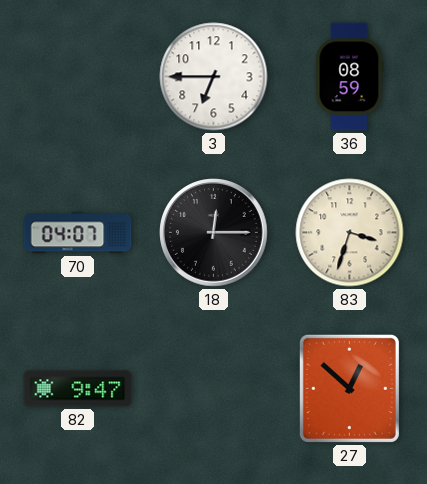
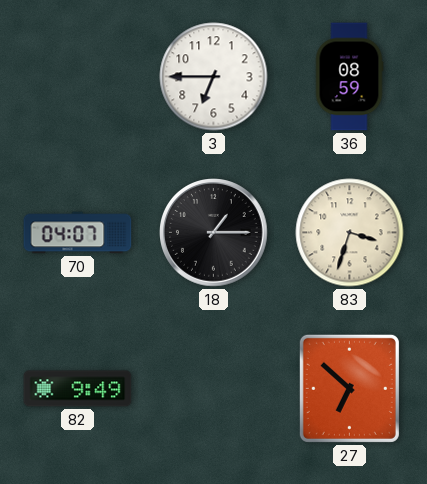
18: 12:15 -> 1:15
82: 9:47 -> 9:49
27: 12:52 -> 6:52
